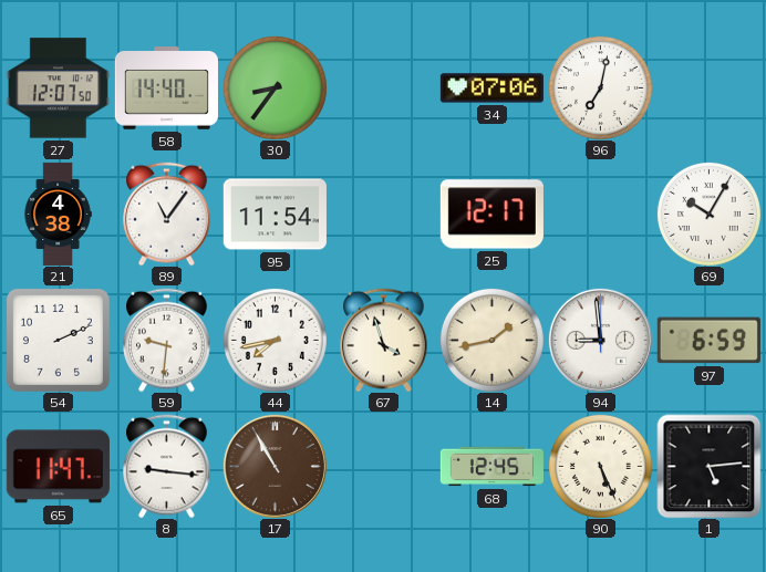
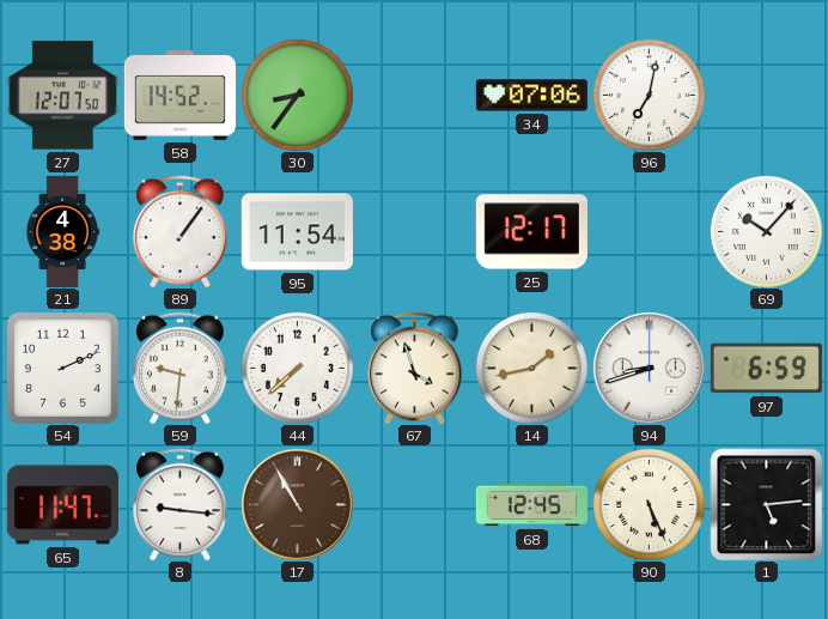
58: 14:40 -> 14:52
89: 11:06 -> 1:06
69: 10:05 -> 10:07
44: 7:43 -> 7:38
94: 8:59 -> 8:42
